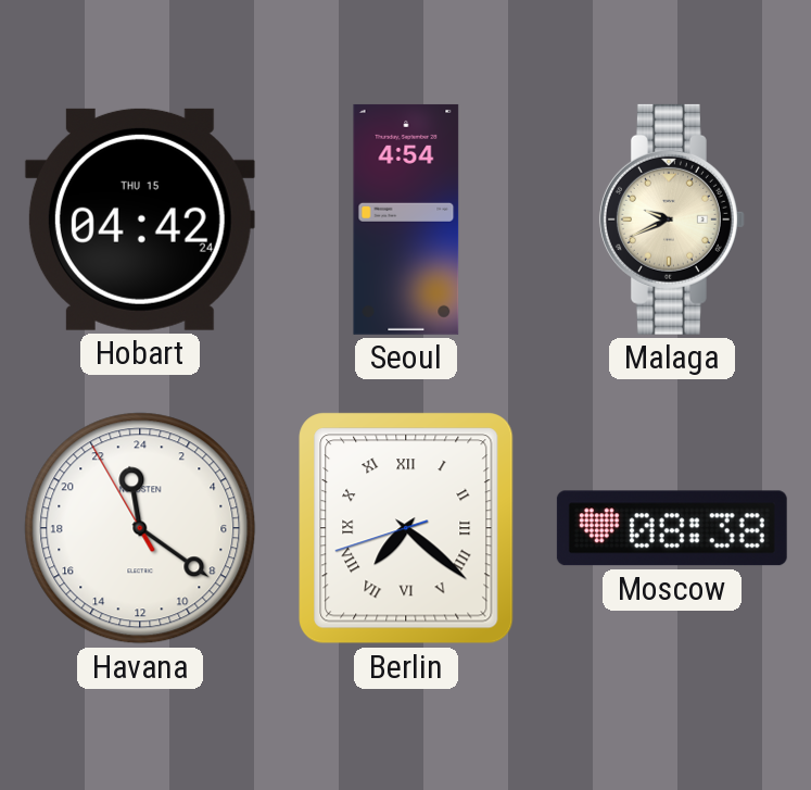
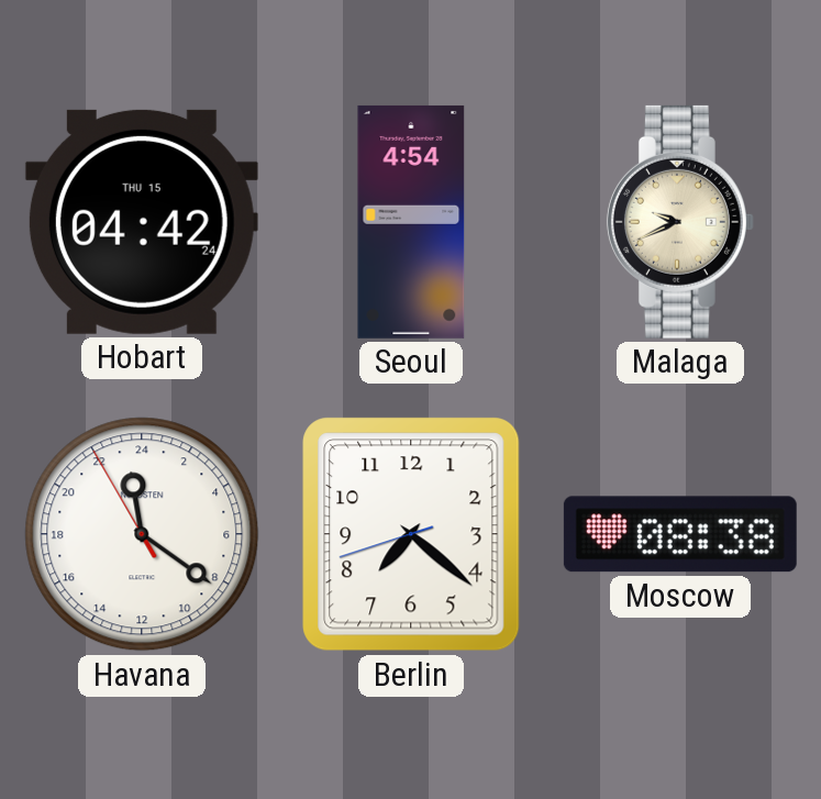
Berlin numerals: Roman -> Arabic
